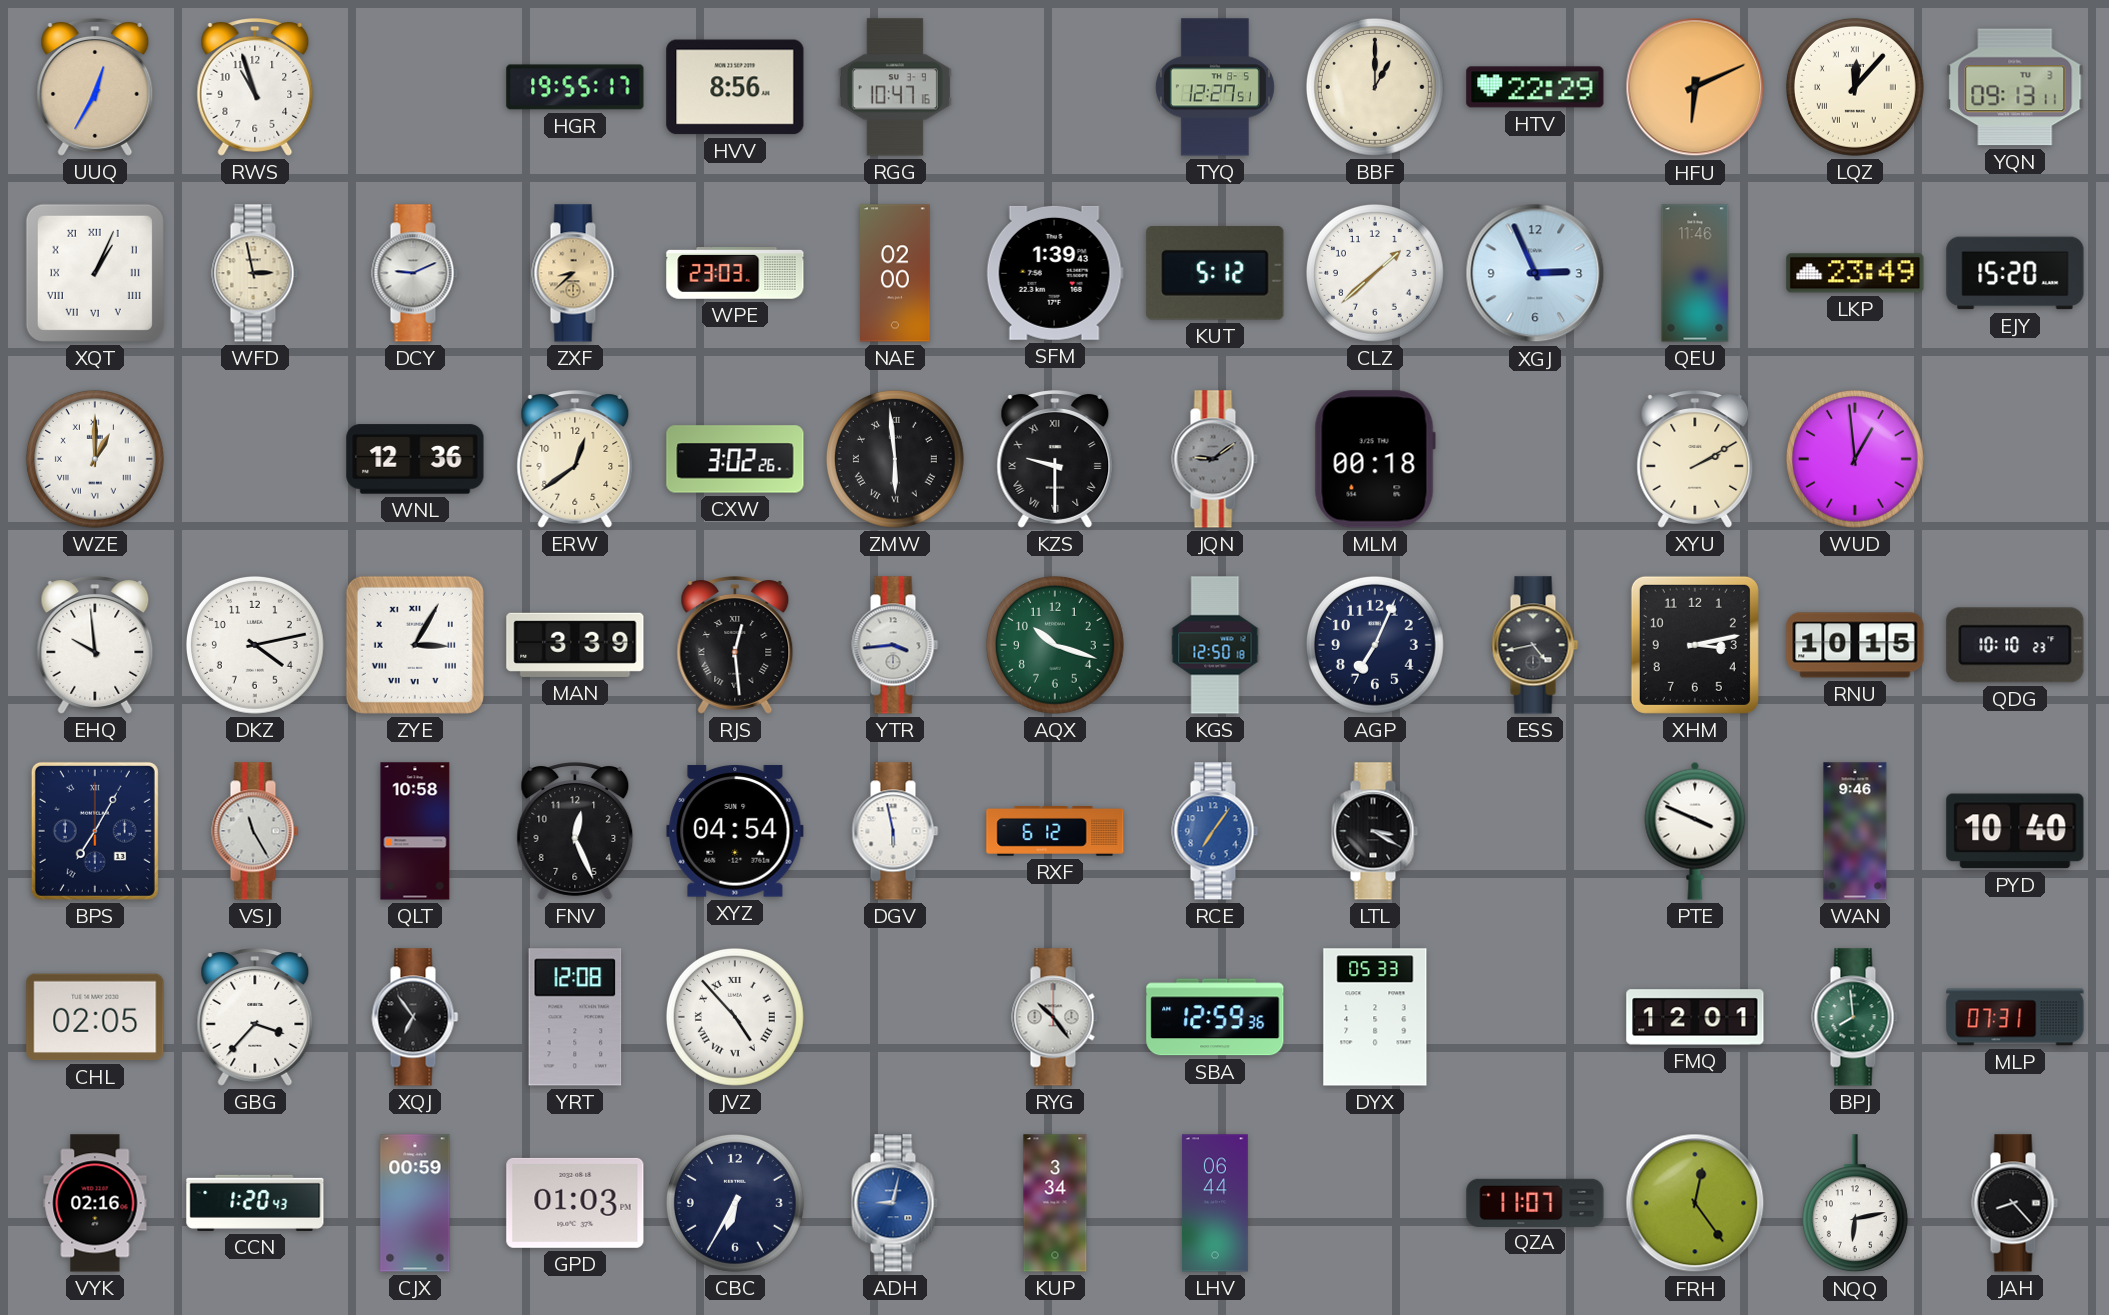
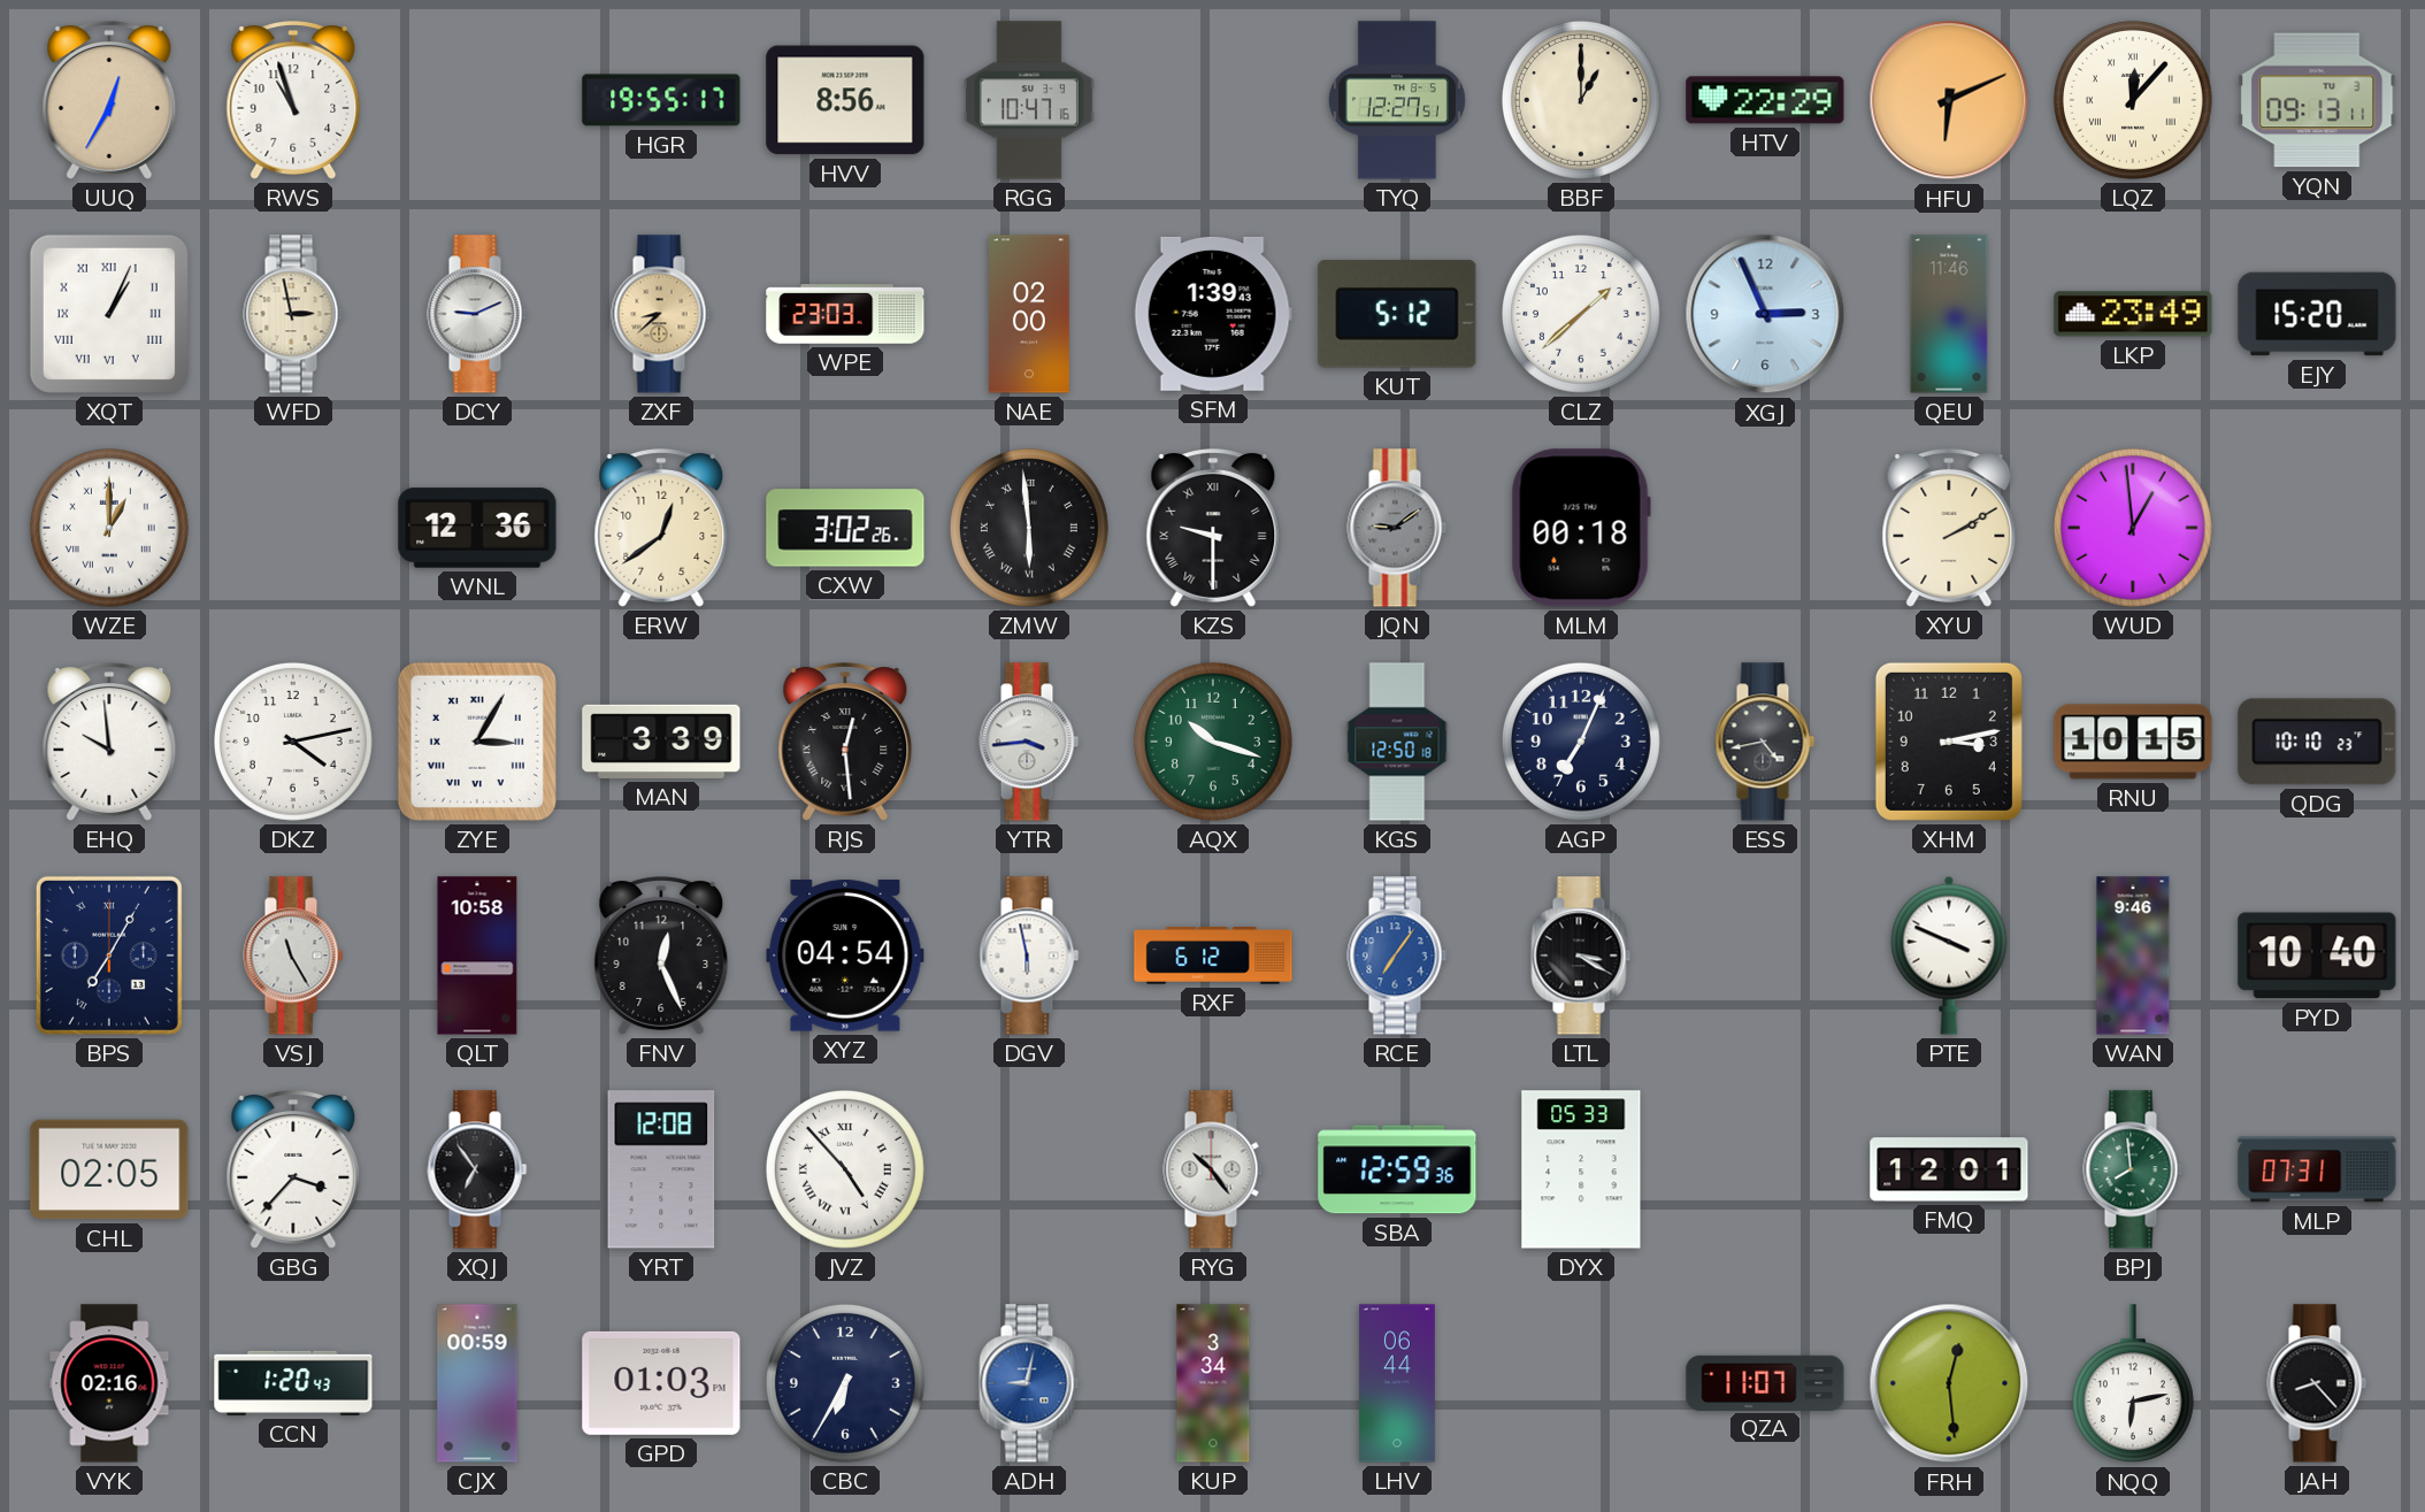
FRH: 12:24 -> 12:29
